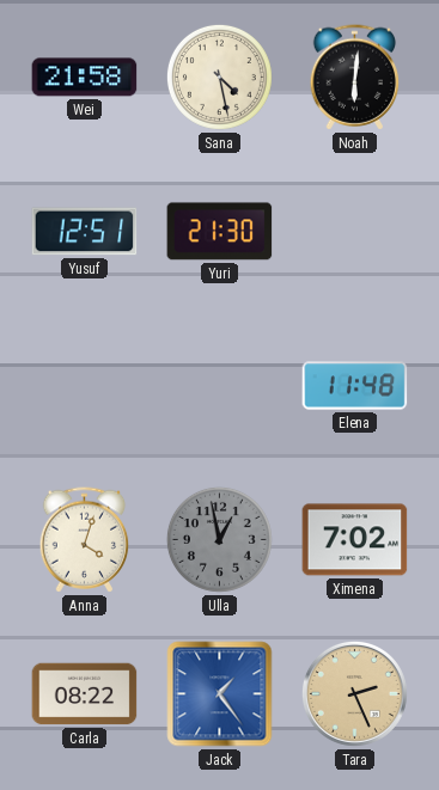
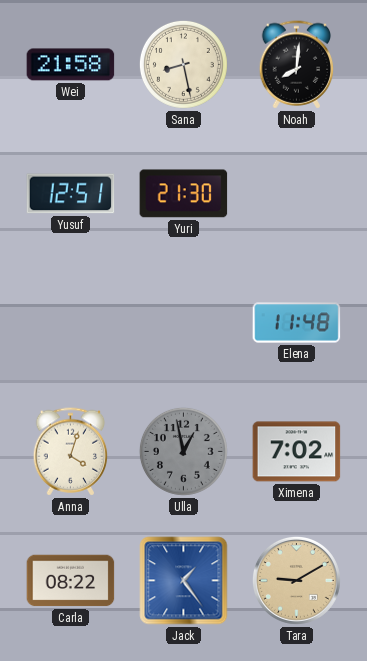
Sana: 4:28 -> 8:28
Noah: 6:01 -> 8:01
Tara: 2:26 -> 9:10
